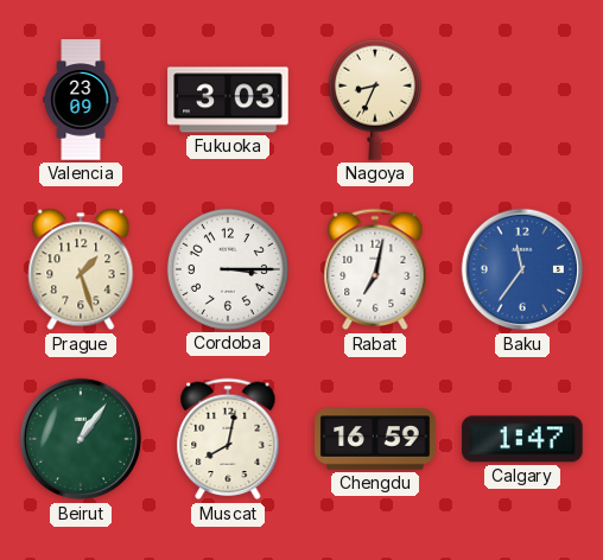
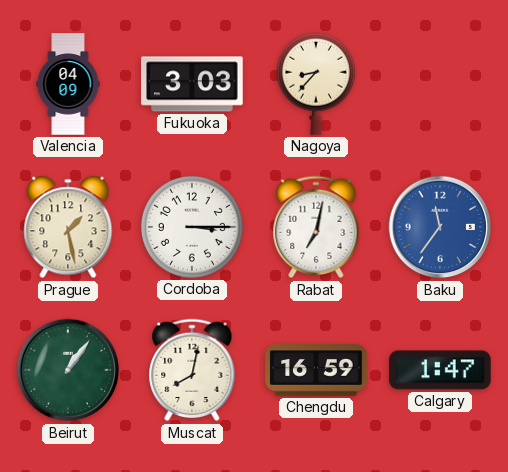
Valencia: 23:09 -> 04:09
Nagoya: 8:34 -> 8:37
Prague: 1:27 -> 1:28
